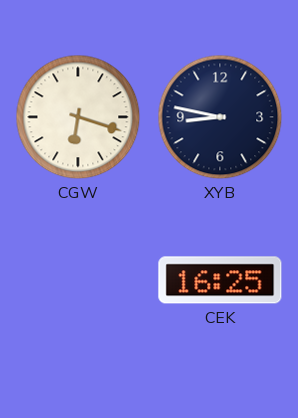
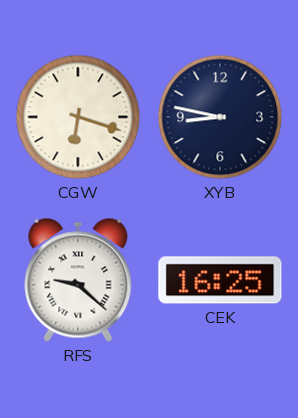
RFS: none -> 9:22
